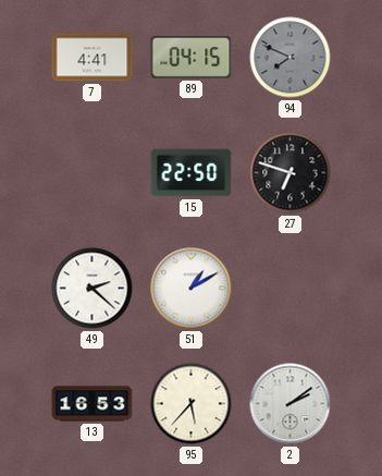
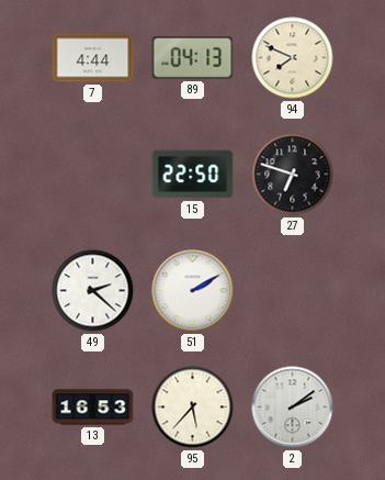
7: 4:41 -> 4:44
89: 04:15 -> 04:13
94 dial: grey -> cream
51: 1:10 -> 2:10
